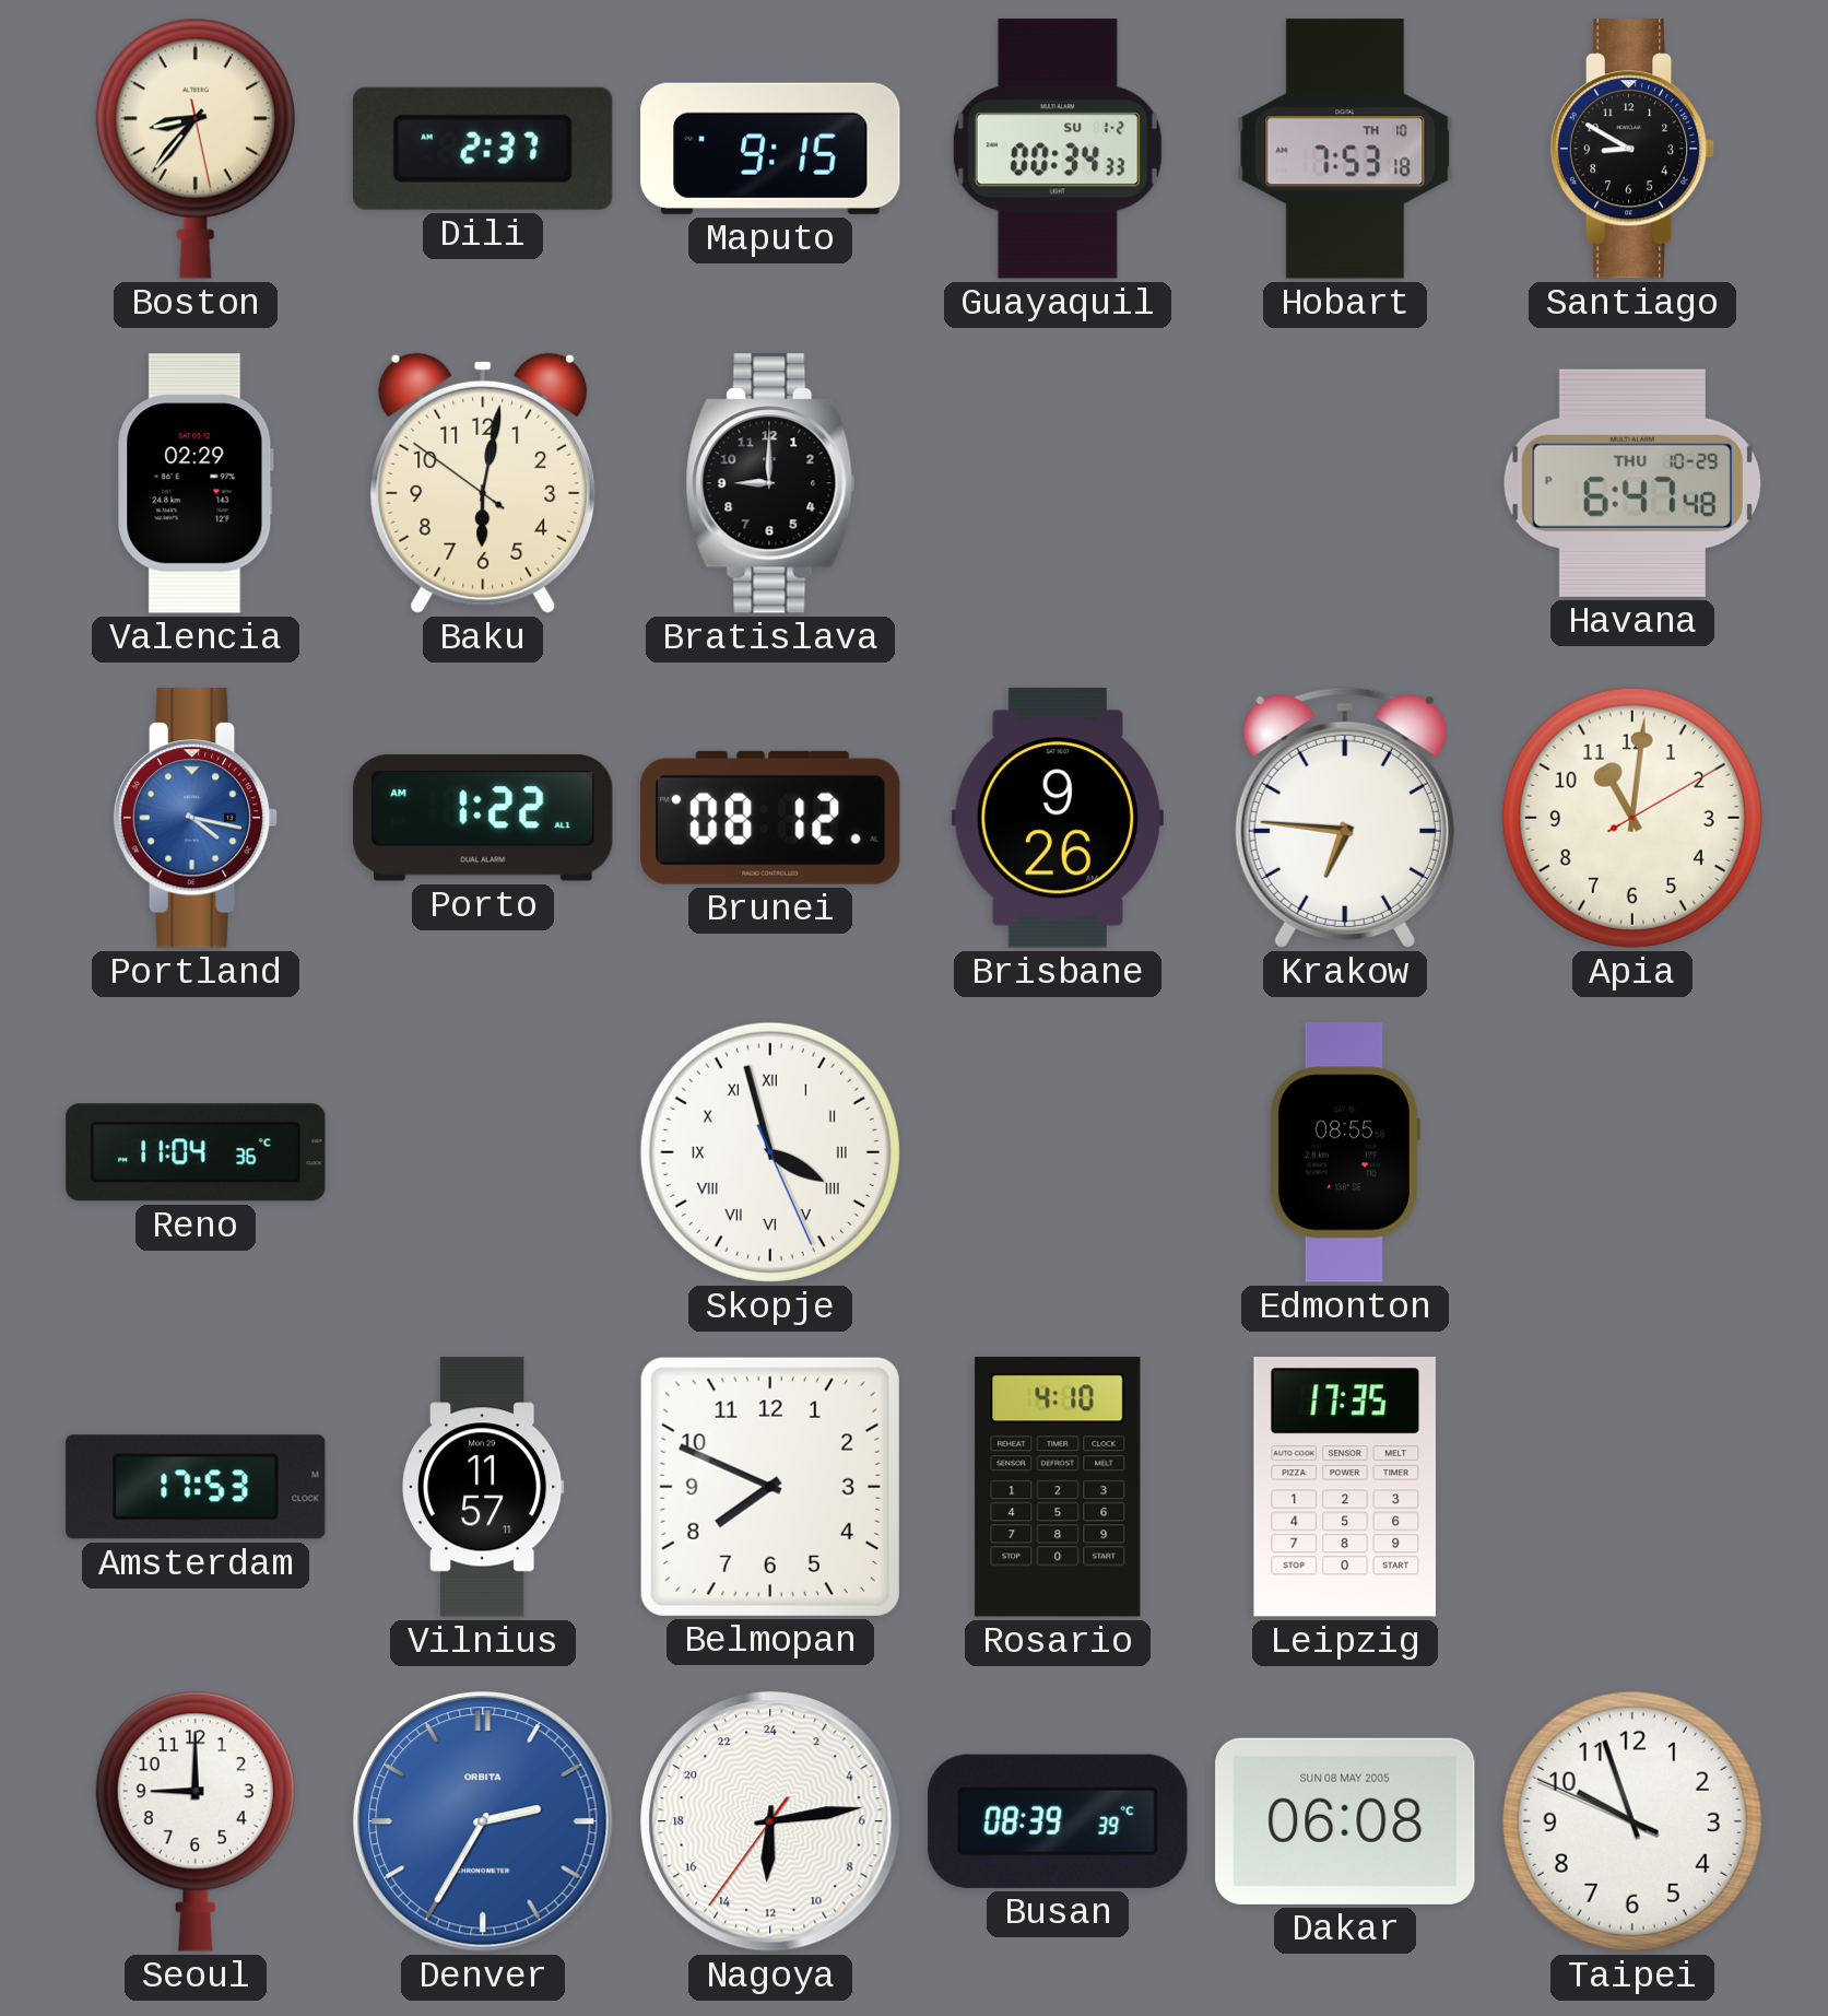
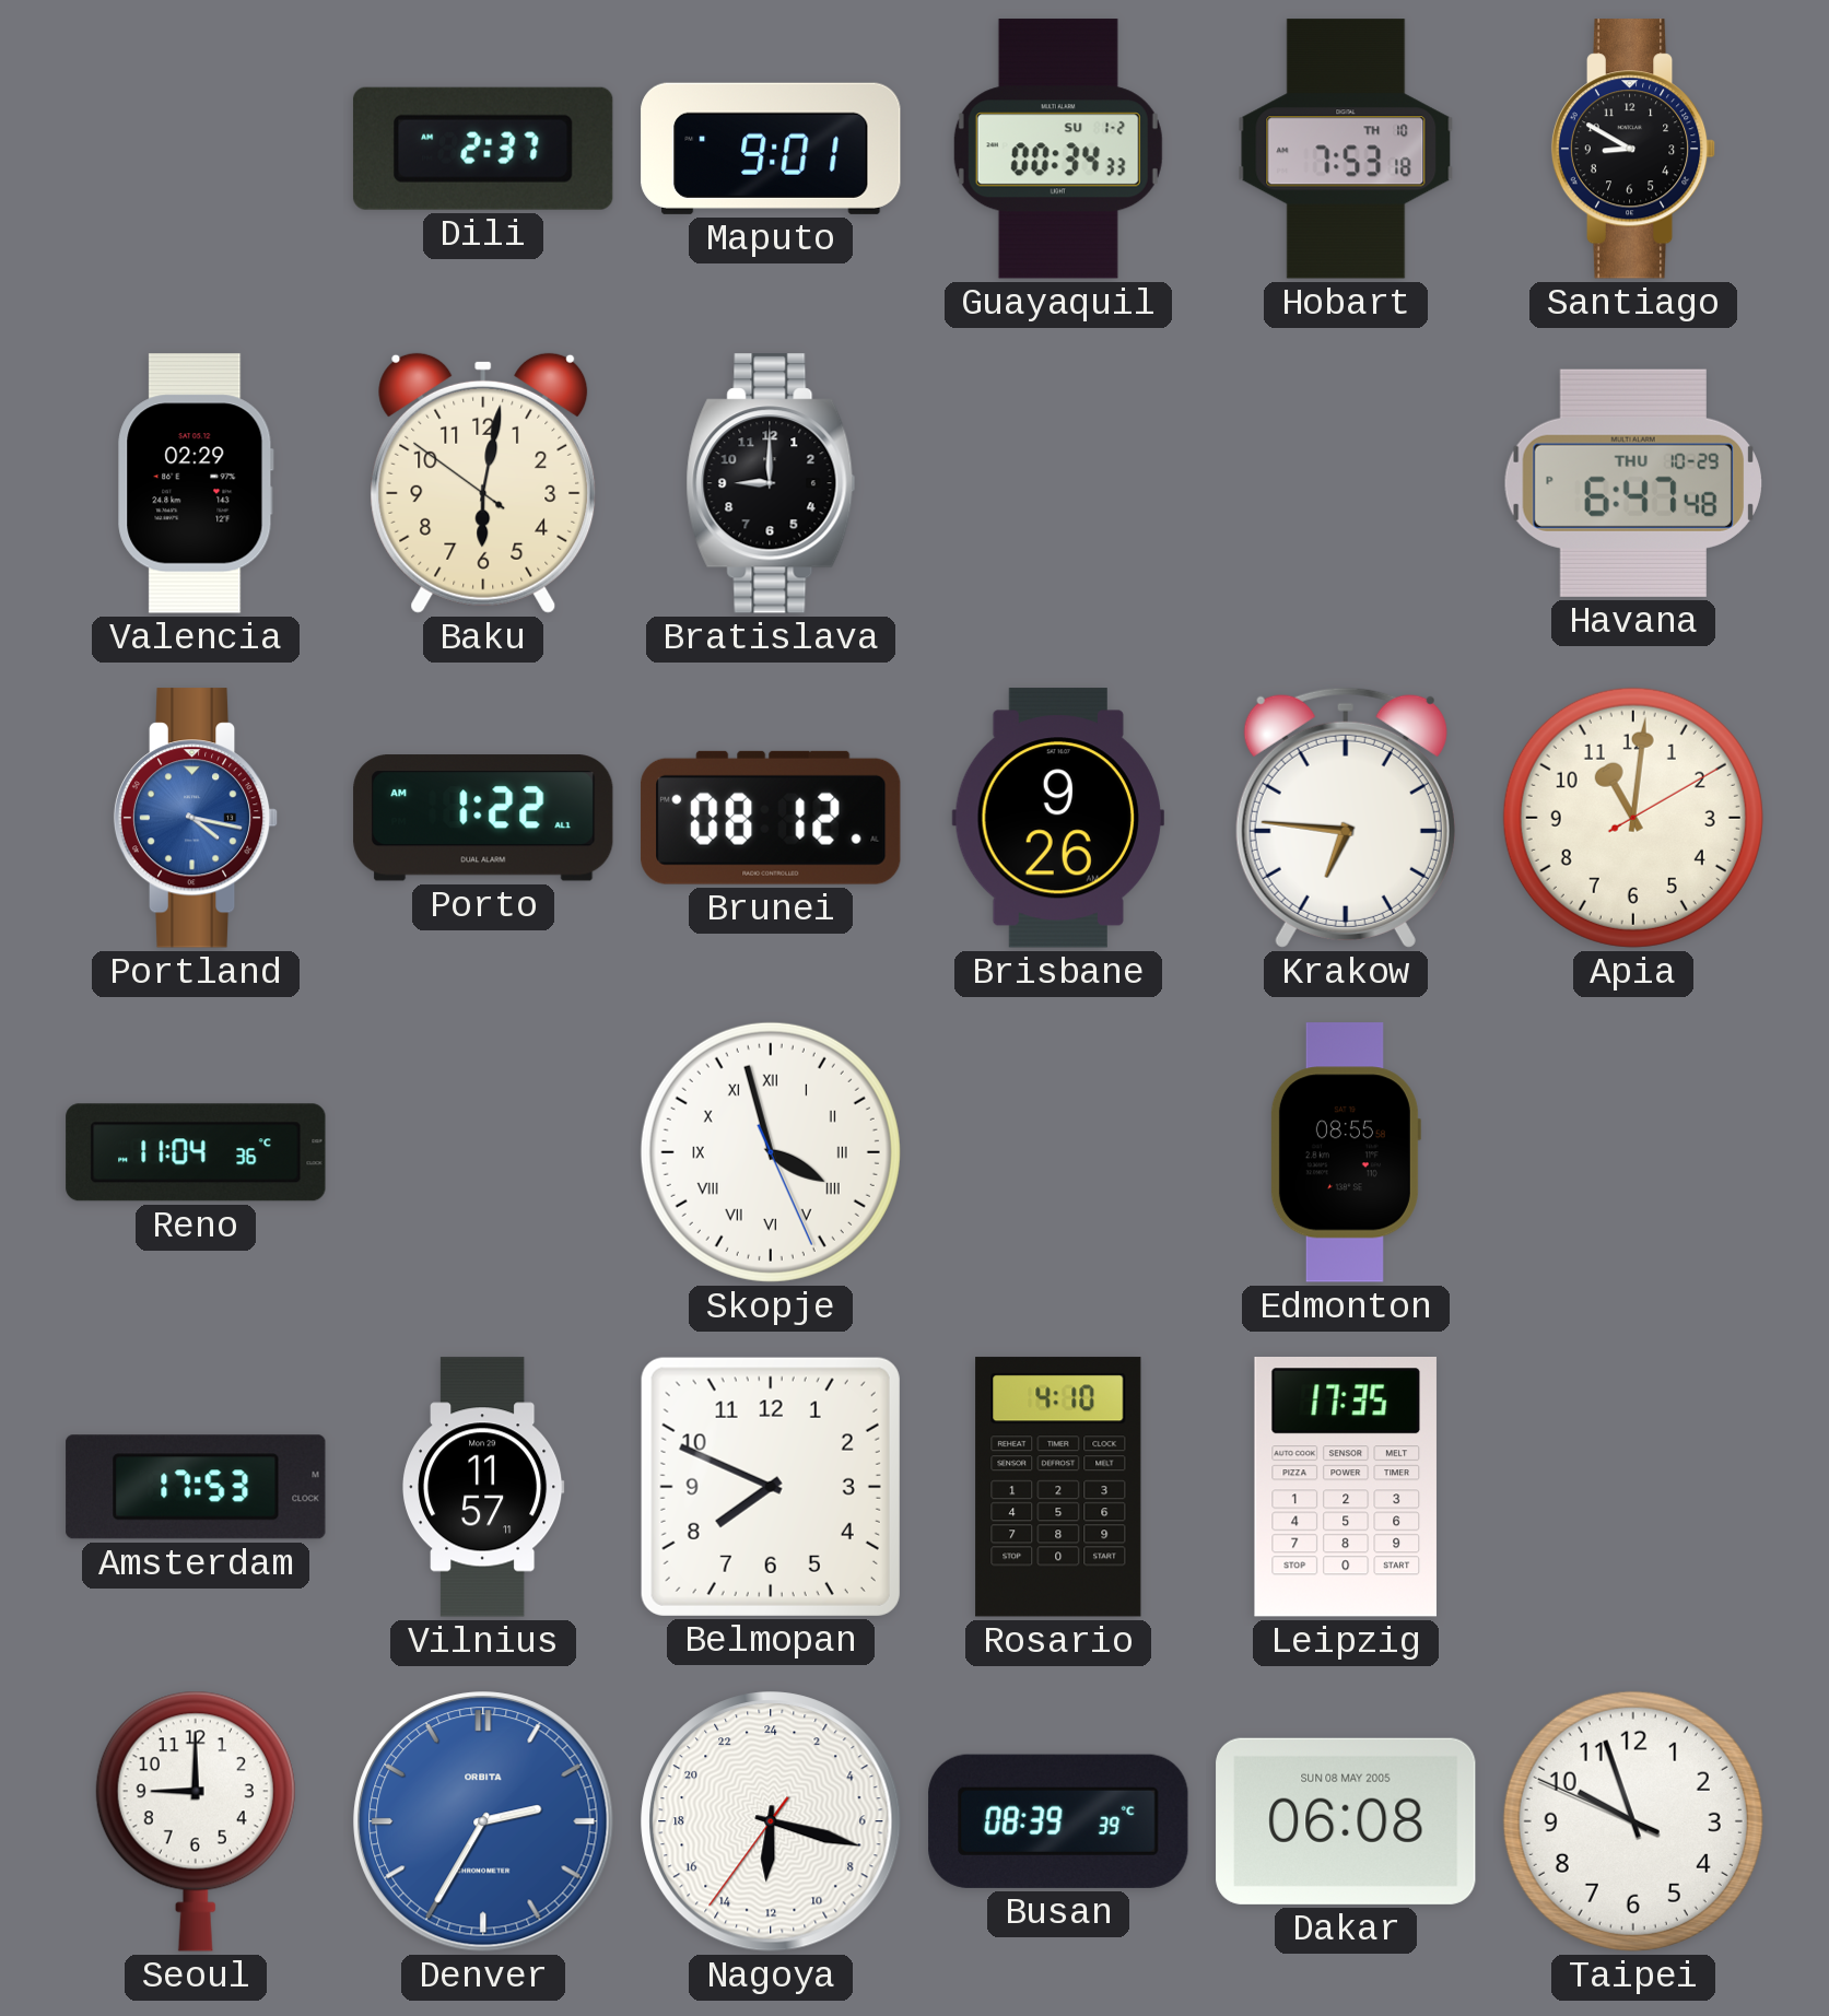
Boston: 8:36 -> none
Maputo: 9:15 -> 9:01
Nagoya: 12:13 -> 12:17
